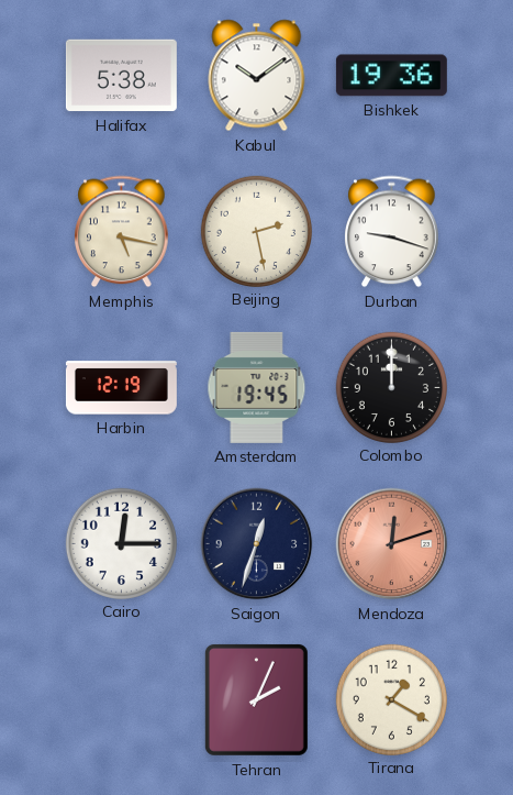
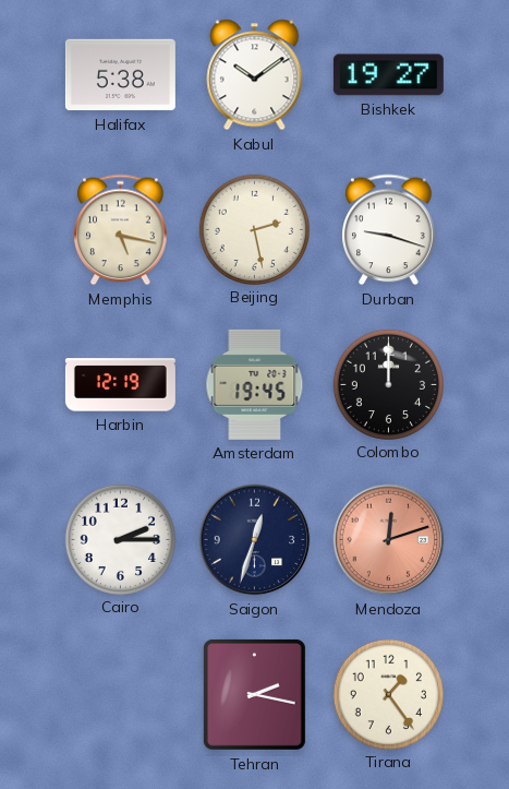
Bishkek: 19:36 -> 19:27
Cairo: 12:15 -> 2:15
Tehran: 2:04 -> 2:17
Tirana: 1:20 -> 1:24
